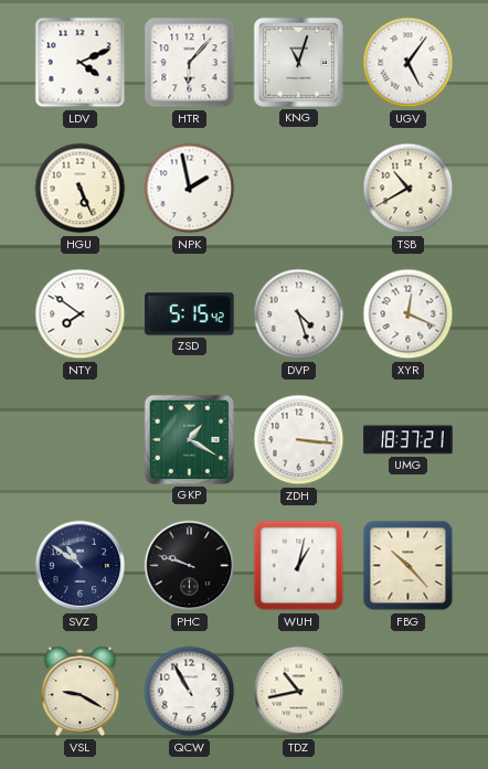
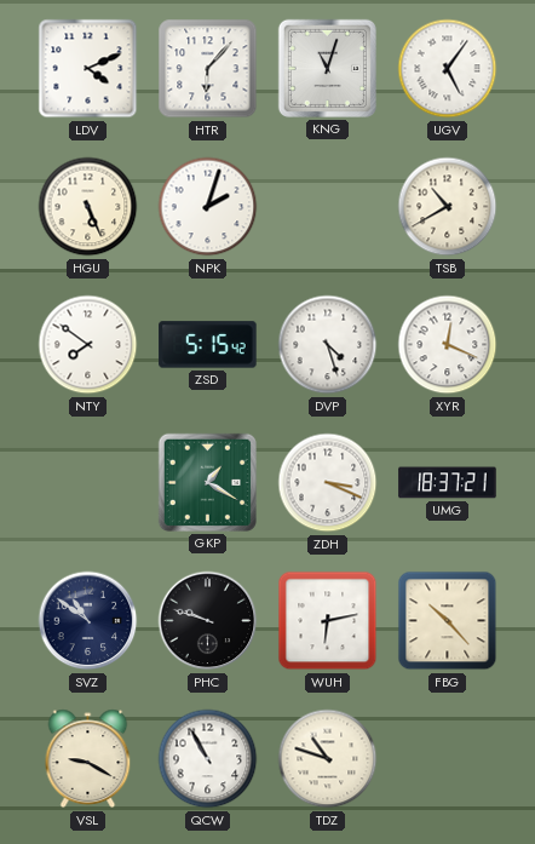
NPK: 1:58 -> 2:03
ZDH: 3:16 -> 3:19
WUH: 1:02 -> 6:13
TDZ: 10:43 -> 10:48
